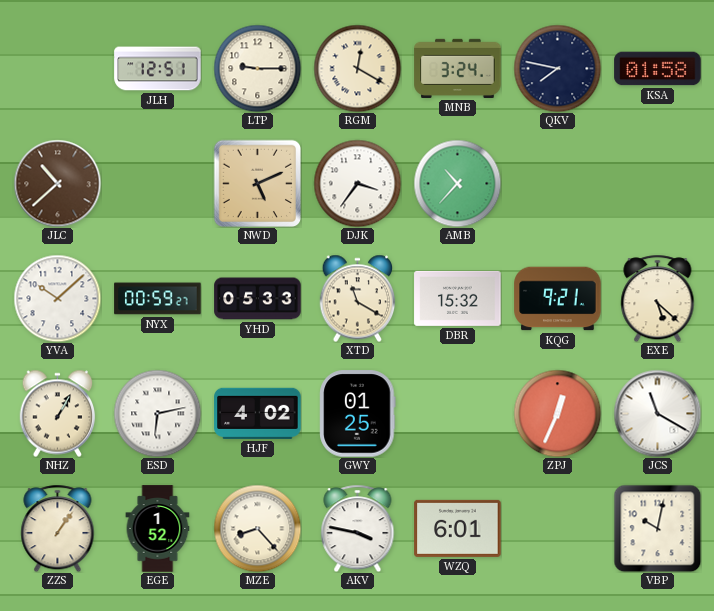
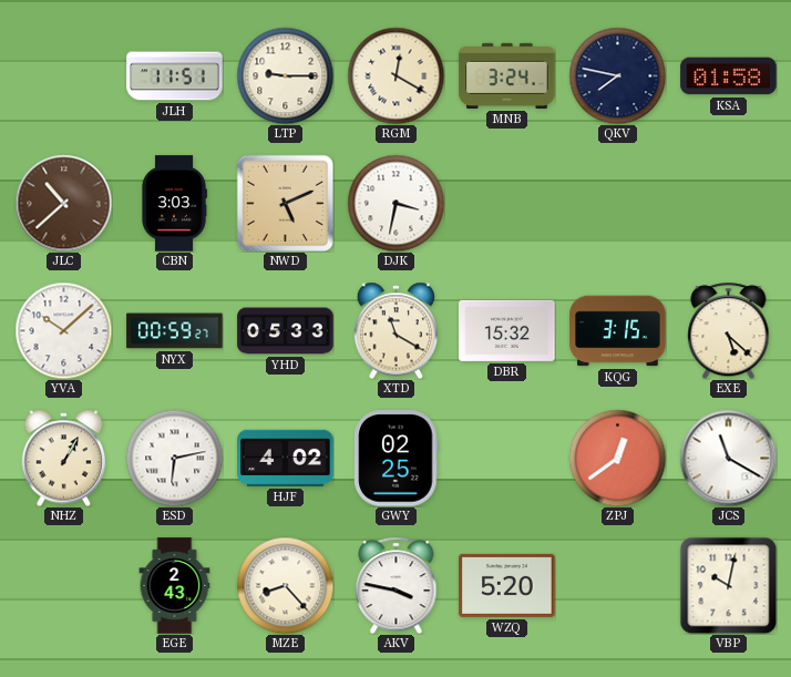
JLH: 12:51 -> 11:51
CBN: none -> 3:03
DJK: 3:36 -> 3:32
AMB: 10:37 -> none
KQG: 9:21 -> 3:15
GWY: 01:25 -> 02:25
ZPJ: 12:34 -> 12:39
ZZS: 1:06 -> none
EGE: 1:52 -> 2:43
WZQ: 6:01 -> 5:20
